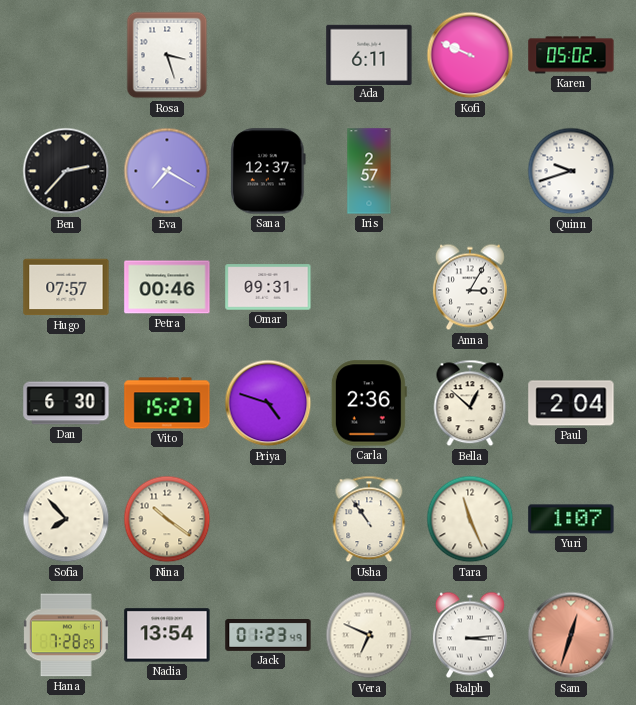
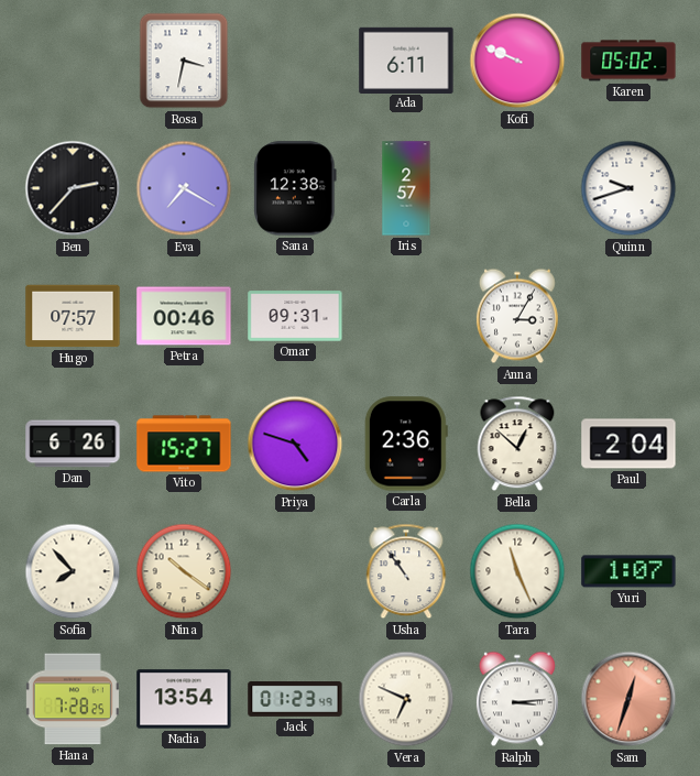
Rosa: 3:27 -> 3:32
Sana: 12:37 -> 12:38
Dan: 6:30 -> 6:26
